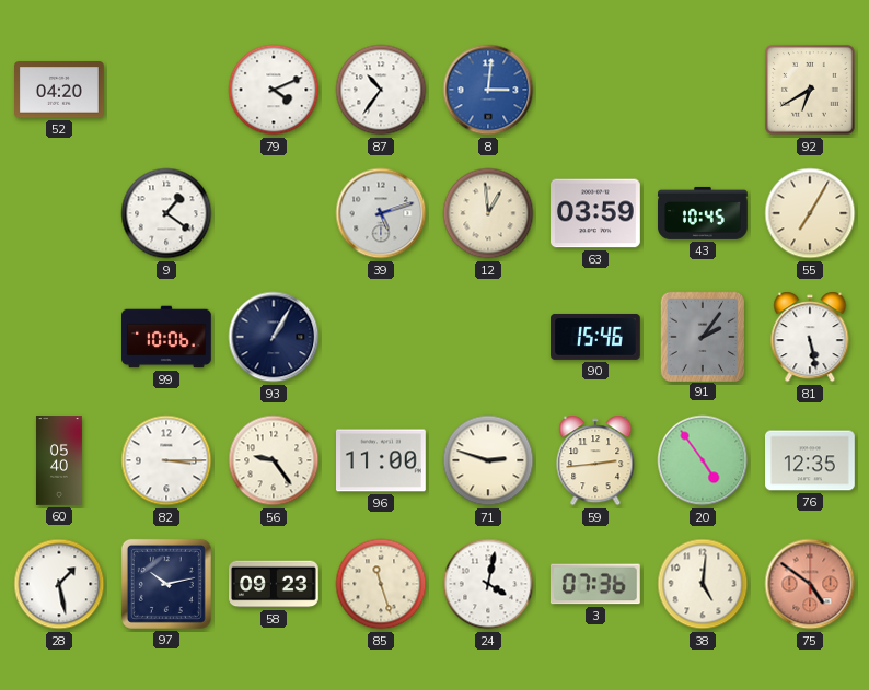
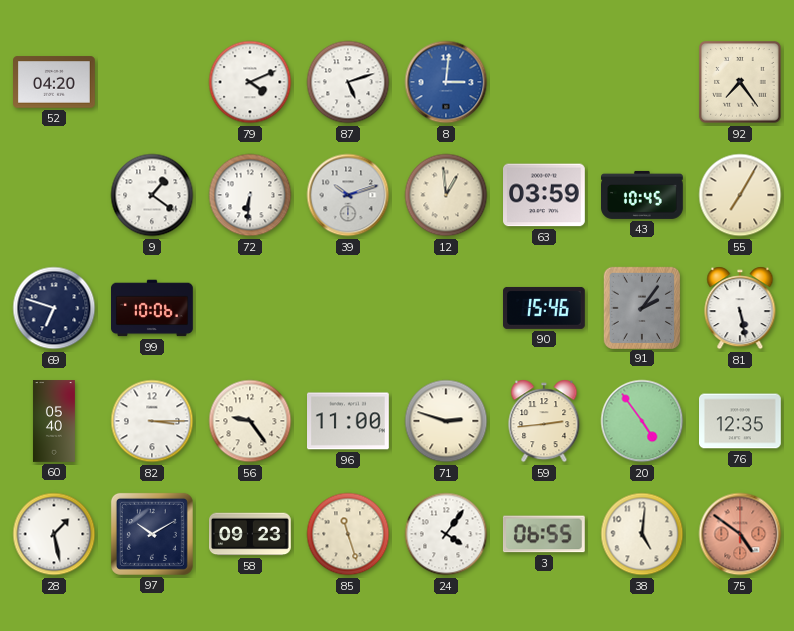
87: 10:36 -> 5:12
92: 6:40 -> 7:24
72: none -> 6:31
39: 5:12 -> 10:12
69: none -> 6:48
93: 1:05 -> none
97: 10:13 -> 10:10
24: 4:02 -> 4:06
3: 07:36 -> 06:55
